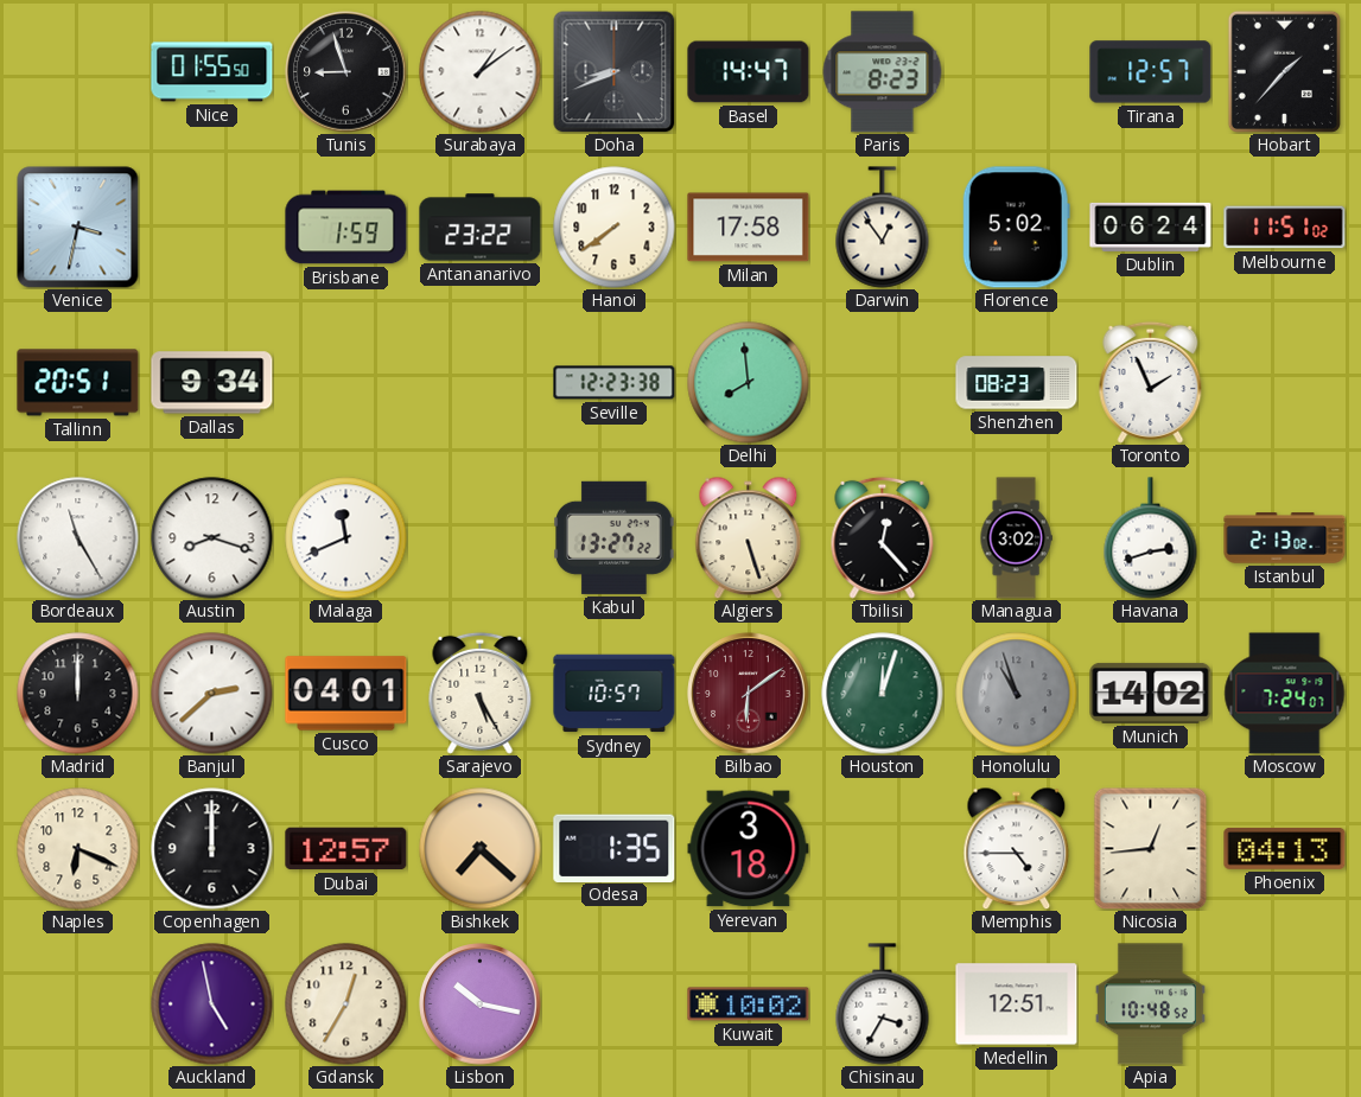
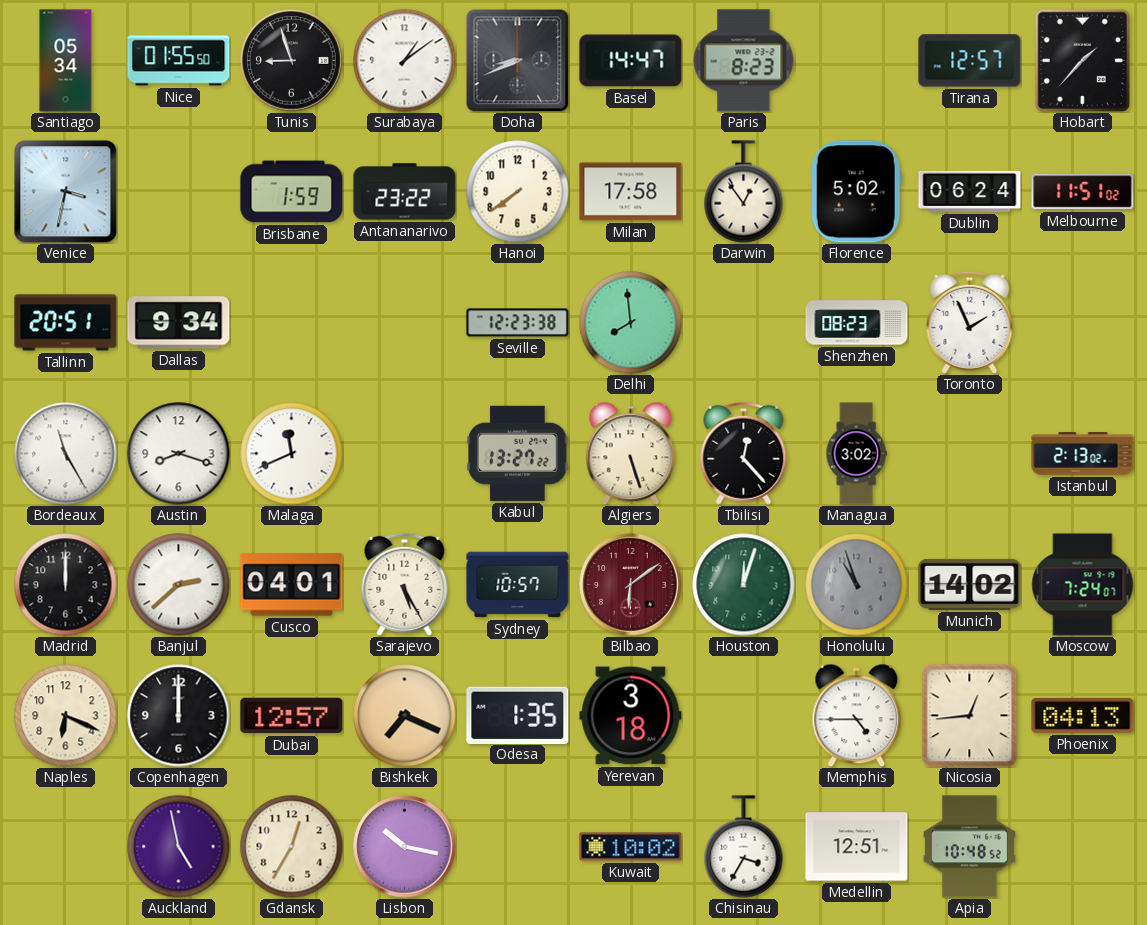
Santiago: none -> 05:34
Havana: 2:42 -> none
Bishkek: 7:22 -> 7:19
